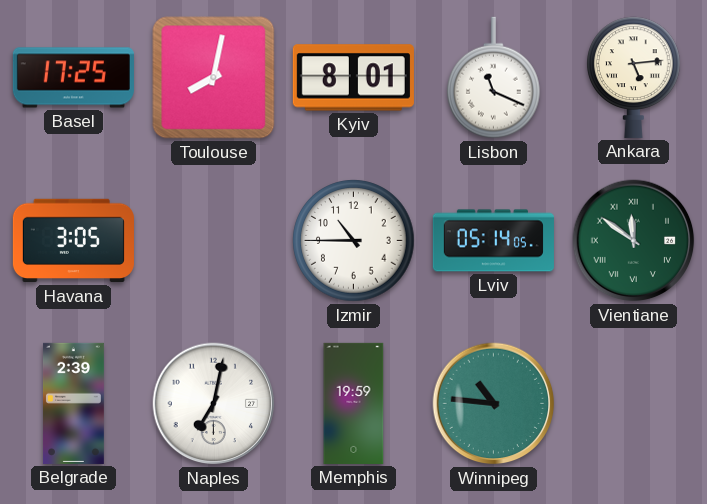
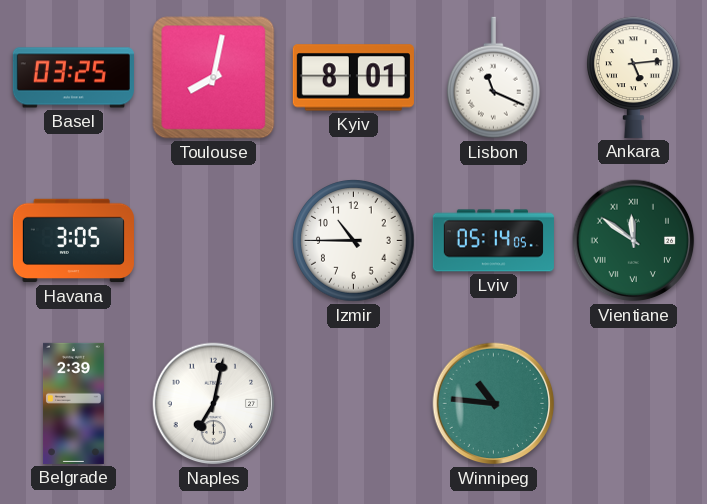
Basel: 17:25 -> 03:25
Memphis: 19:59 -> none
